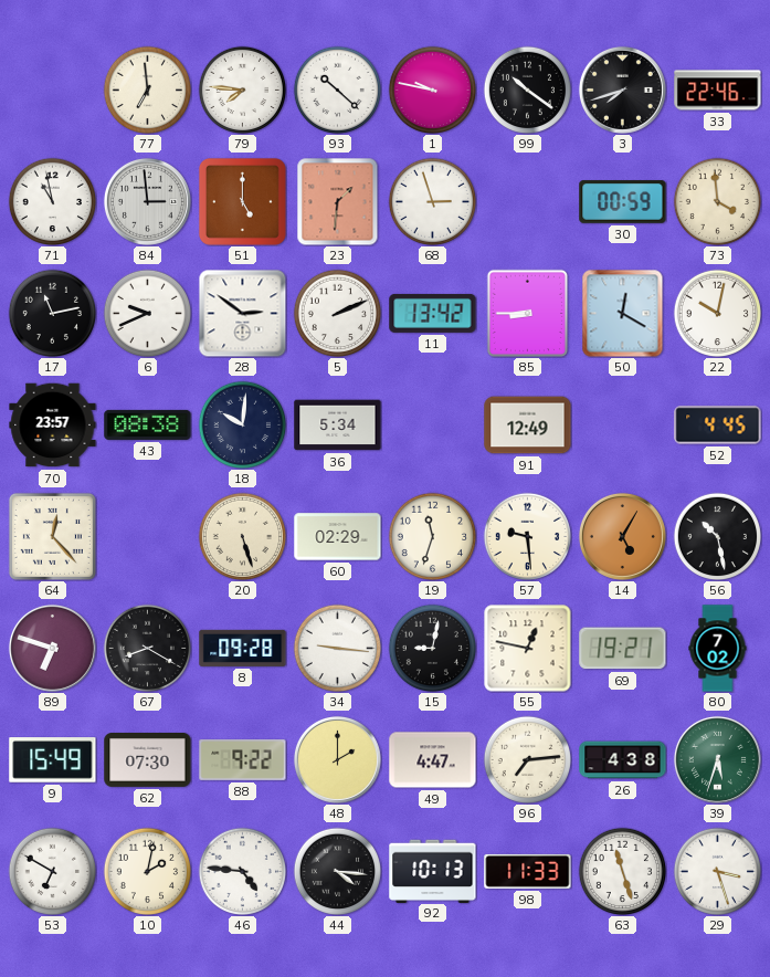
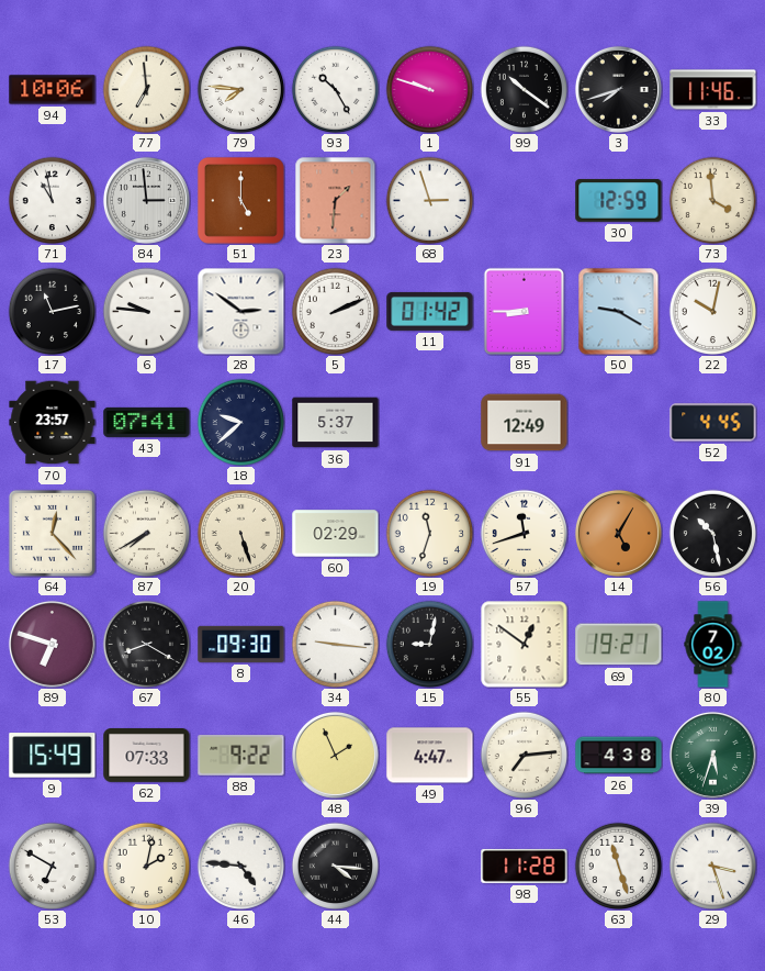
94: none -> 10:06
93: 10:22 -> 10:25
1: 9:47 -> 9:48
33: 22:46 -> 11:46
30: 00:59 -> 12:59
6: 9:41 -> 9:46
11: 13:42 -> 01:42
50: 12:20 -> 9:20
43: 08:38 -> 07:41
18: 10:01 -> 9:38
36: 5:34 -> 5:37
87: none -> 7:40
57: 9:29 -> 11:42
8: 09:28 -> 09:30
55: 12:47 -> 12:51
62: 07:30 -> 07:33
48: 2:00 -> 1:56
92: 10:13 -> none
98: 11:33 -> 11:28
